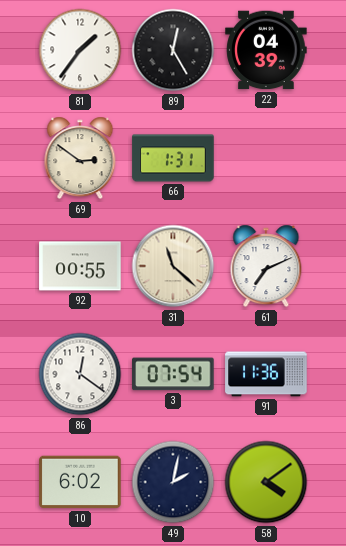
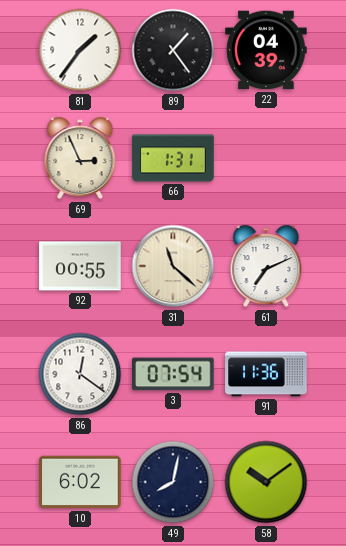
89: 12:25 -> 1:24
69: 2:51 -> 2:56
49: 2:02 -> 8:02
58: 4:09 -> 10:09
